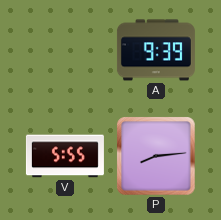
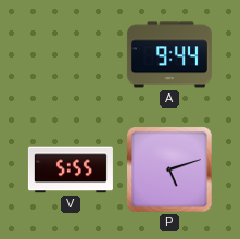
A: 9:39 -> 9:44
P: 8:14 -> 5:12
